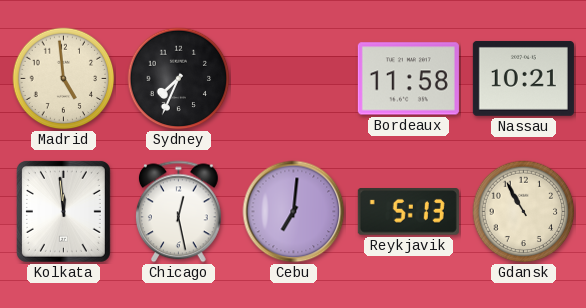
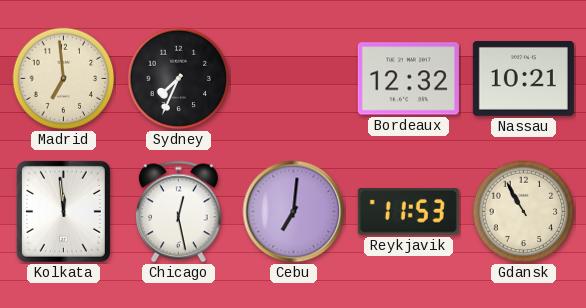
Madrid: 4:59 -> 6:59
Bordeaux: 11:58 -> 12:32
Reykjavik: 5:13 -> 11:53
